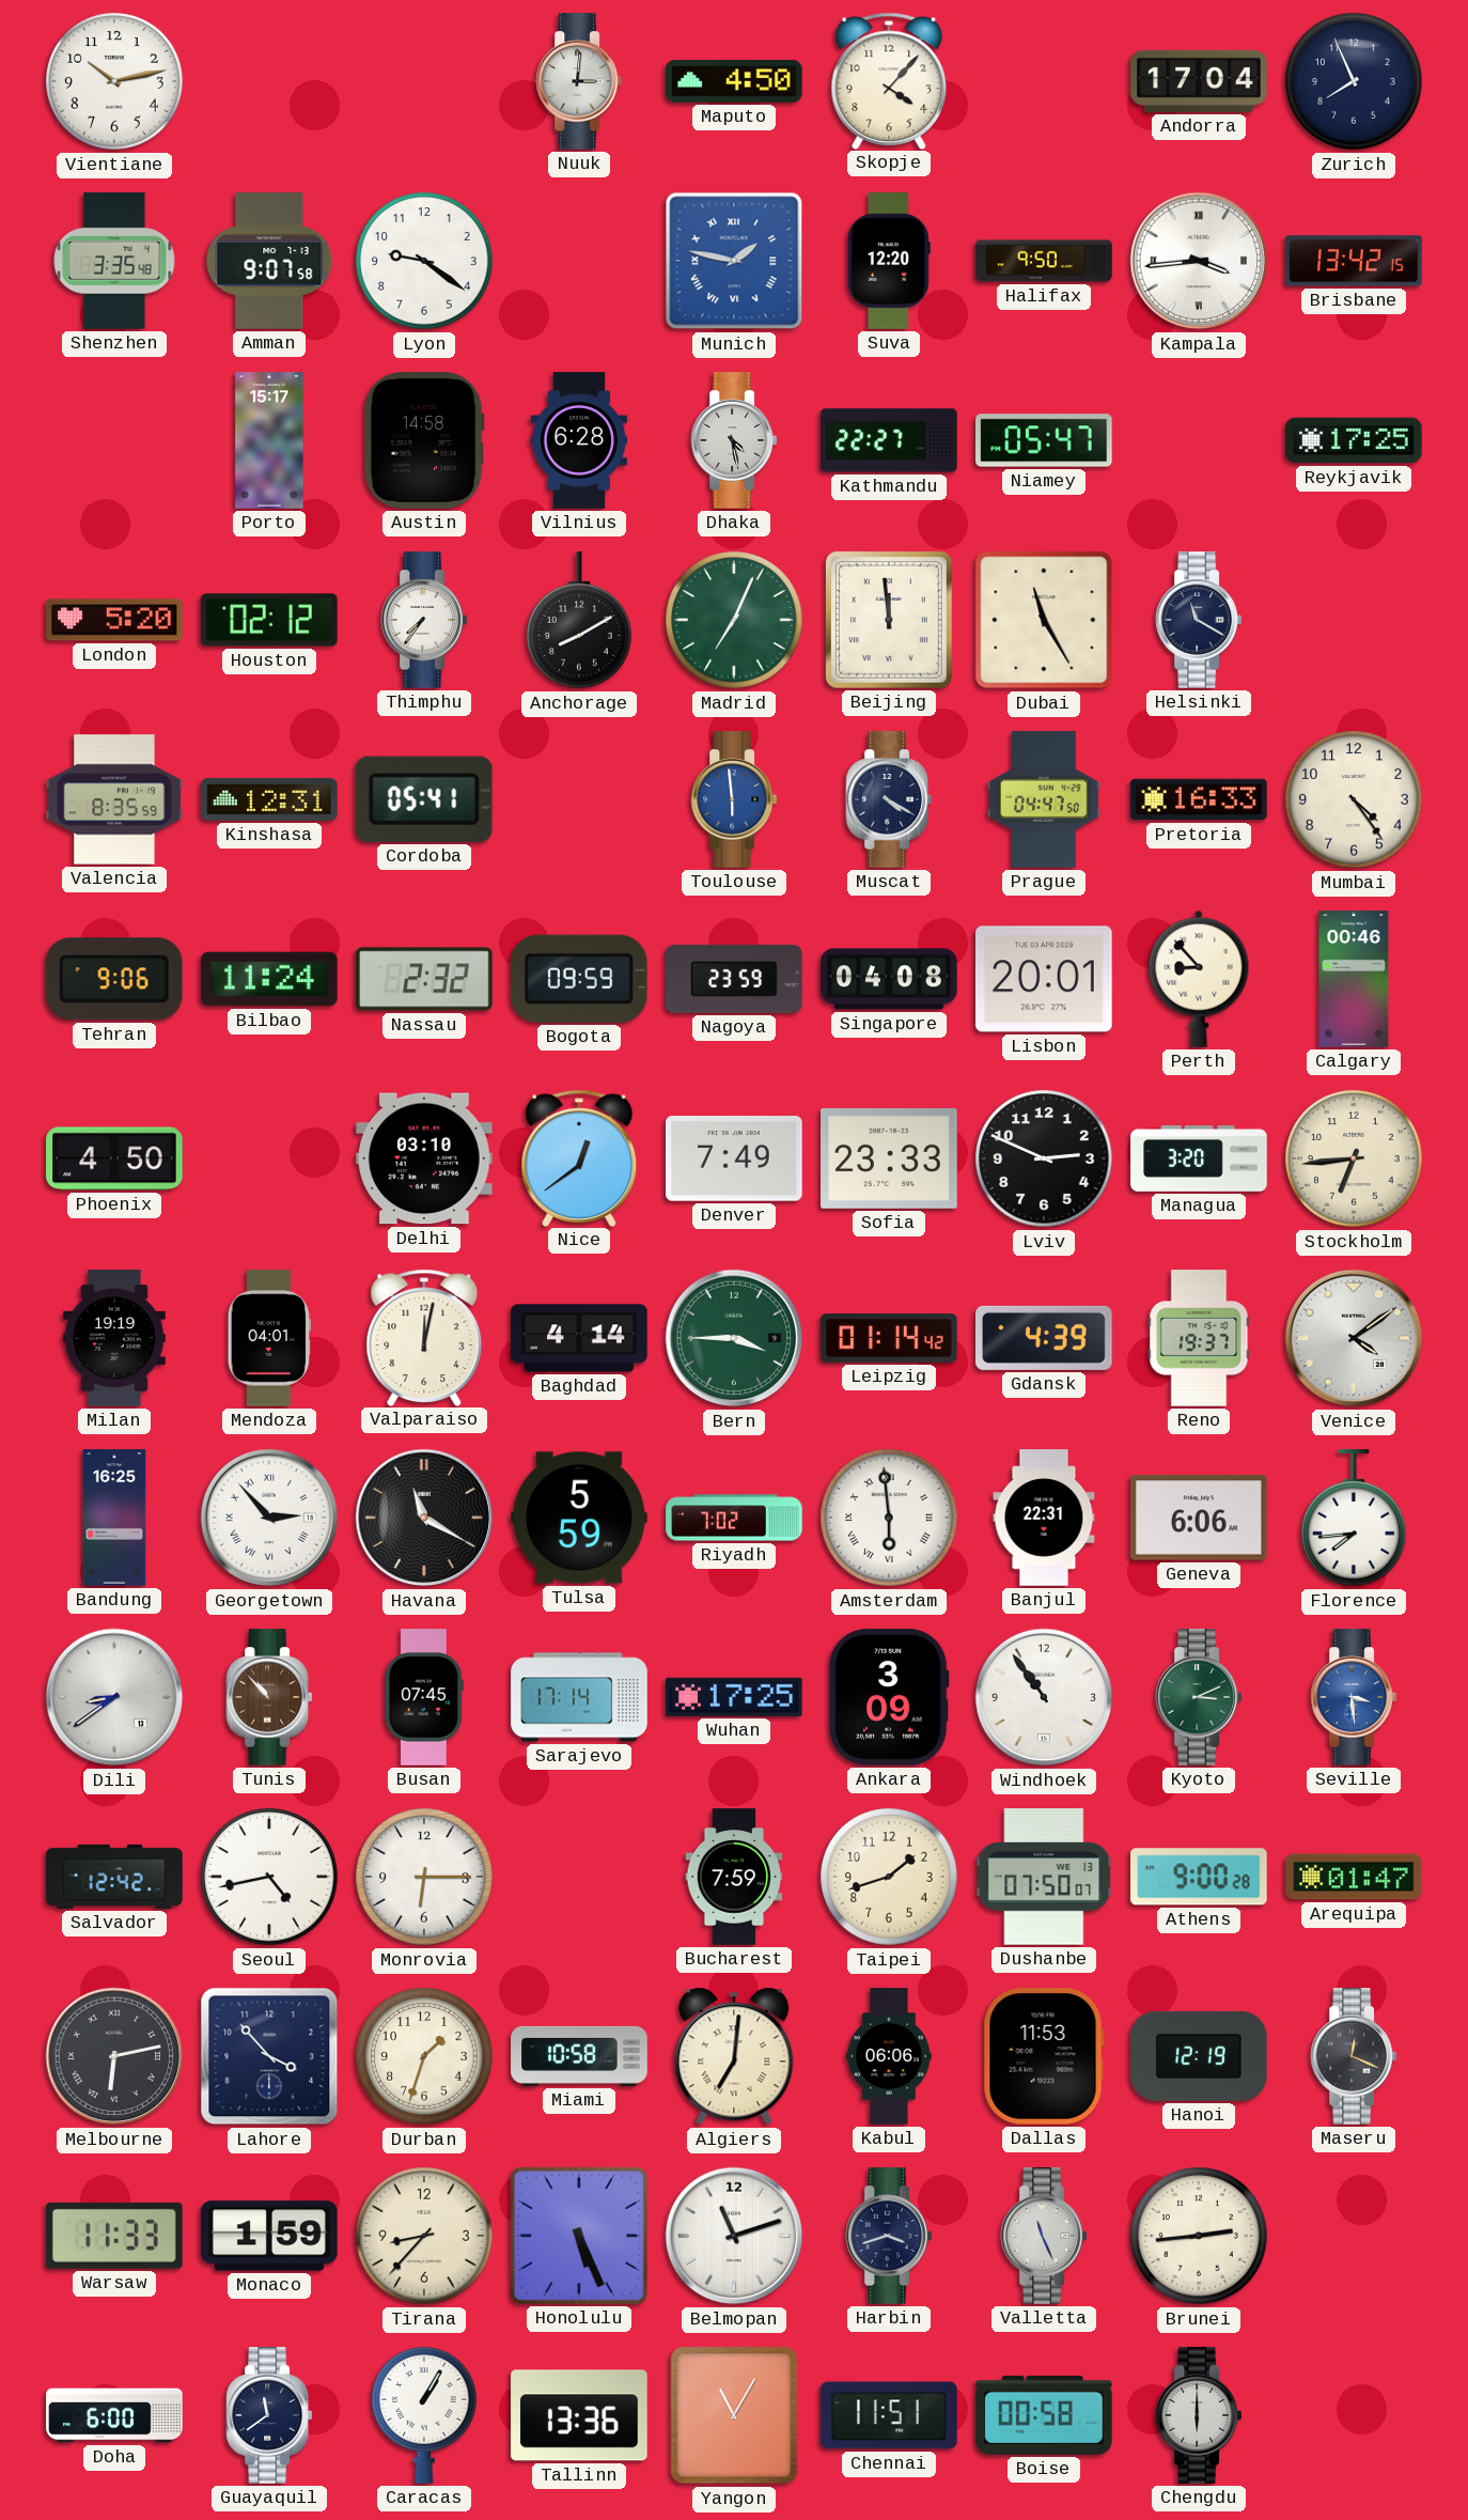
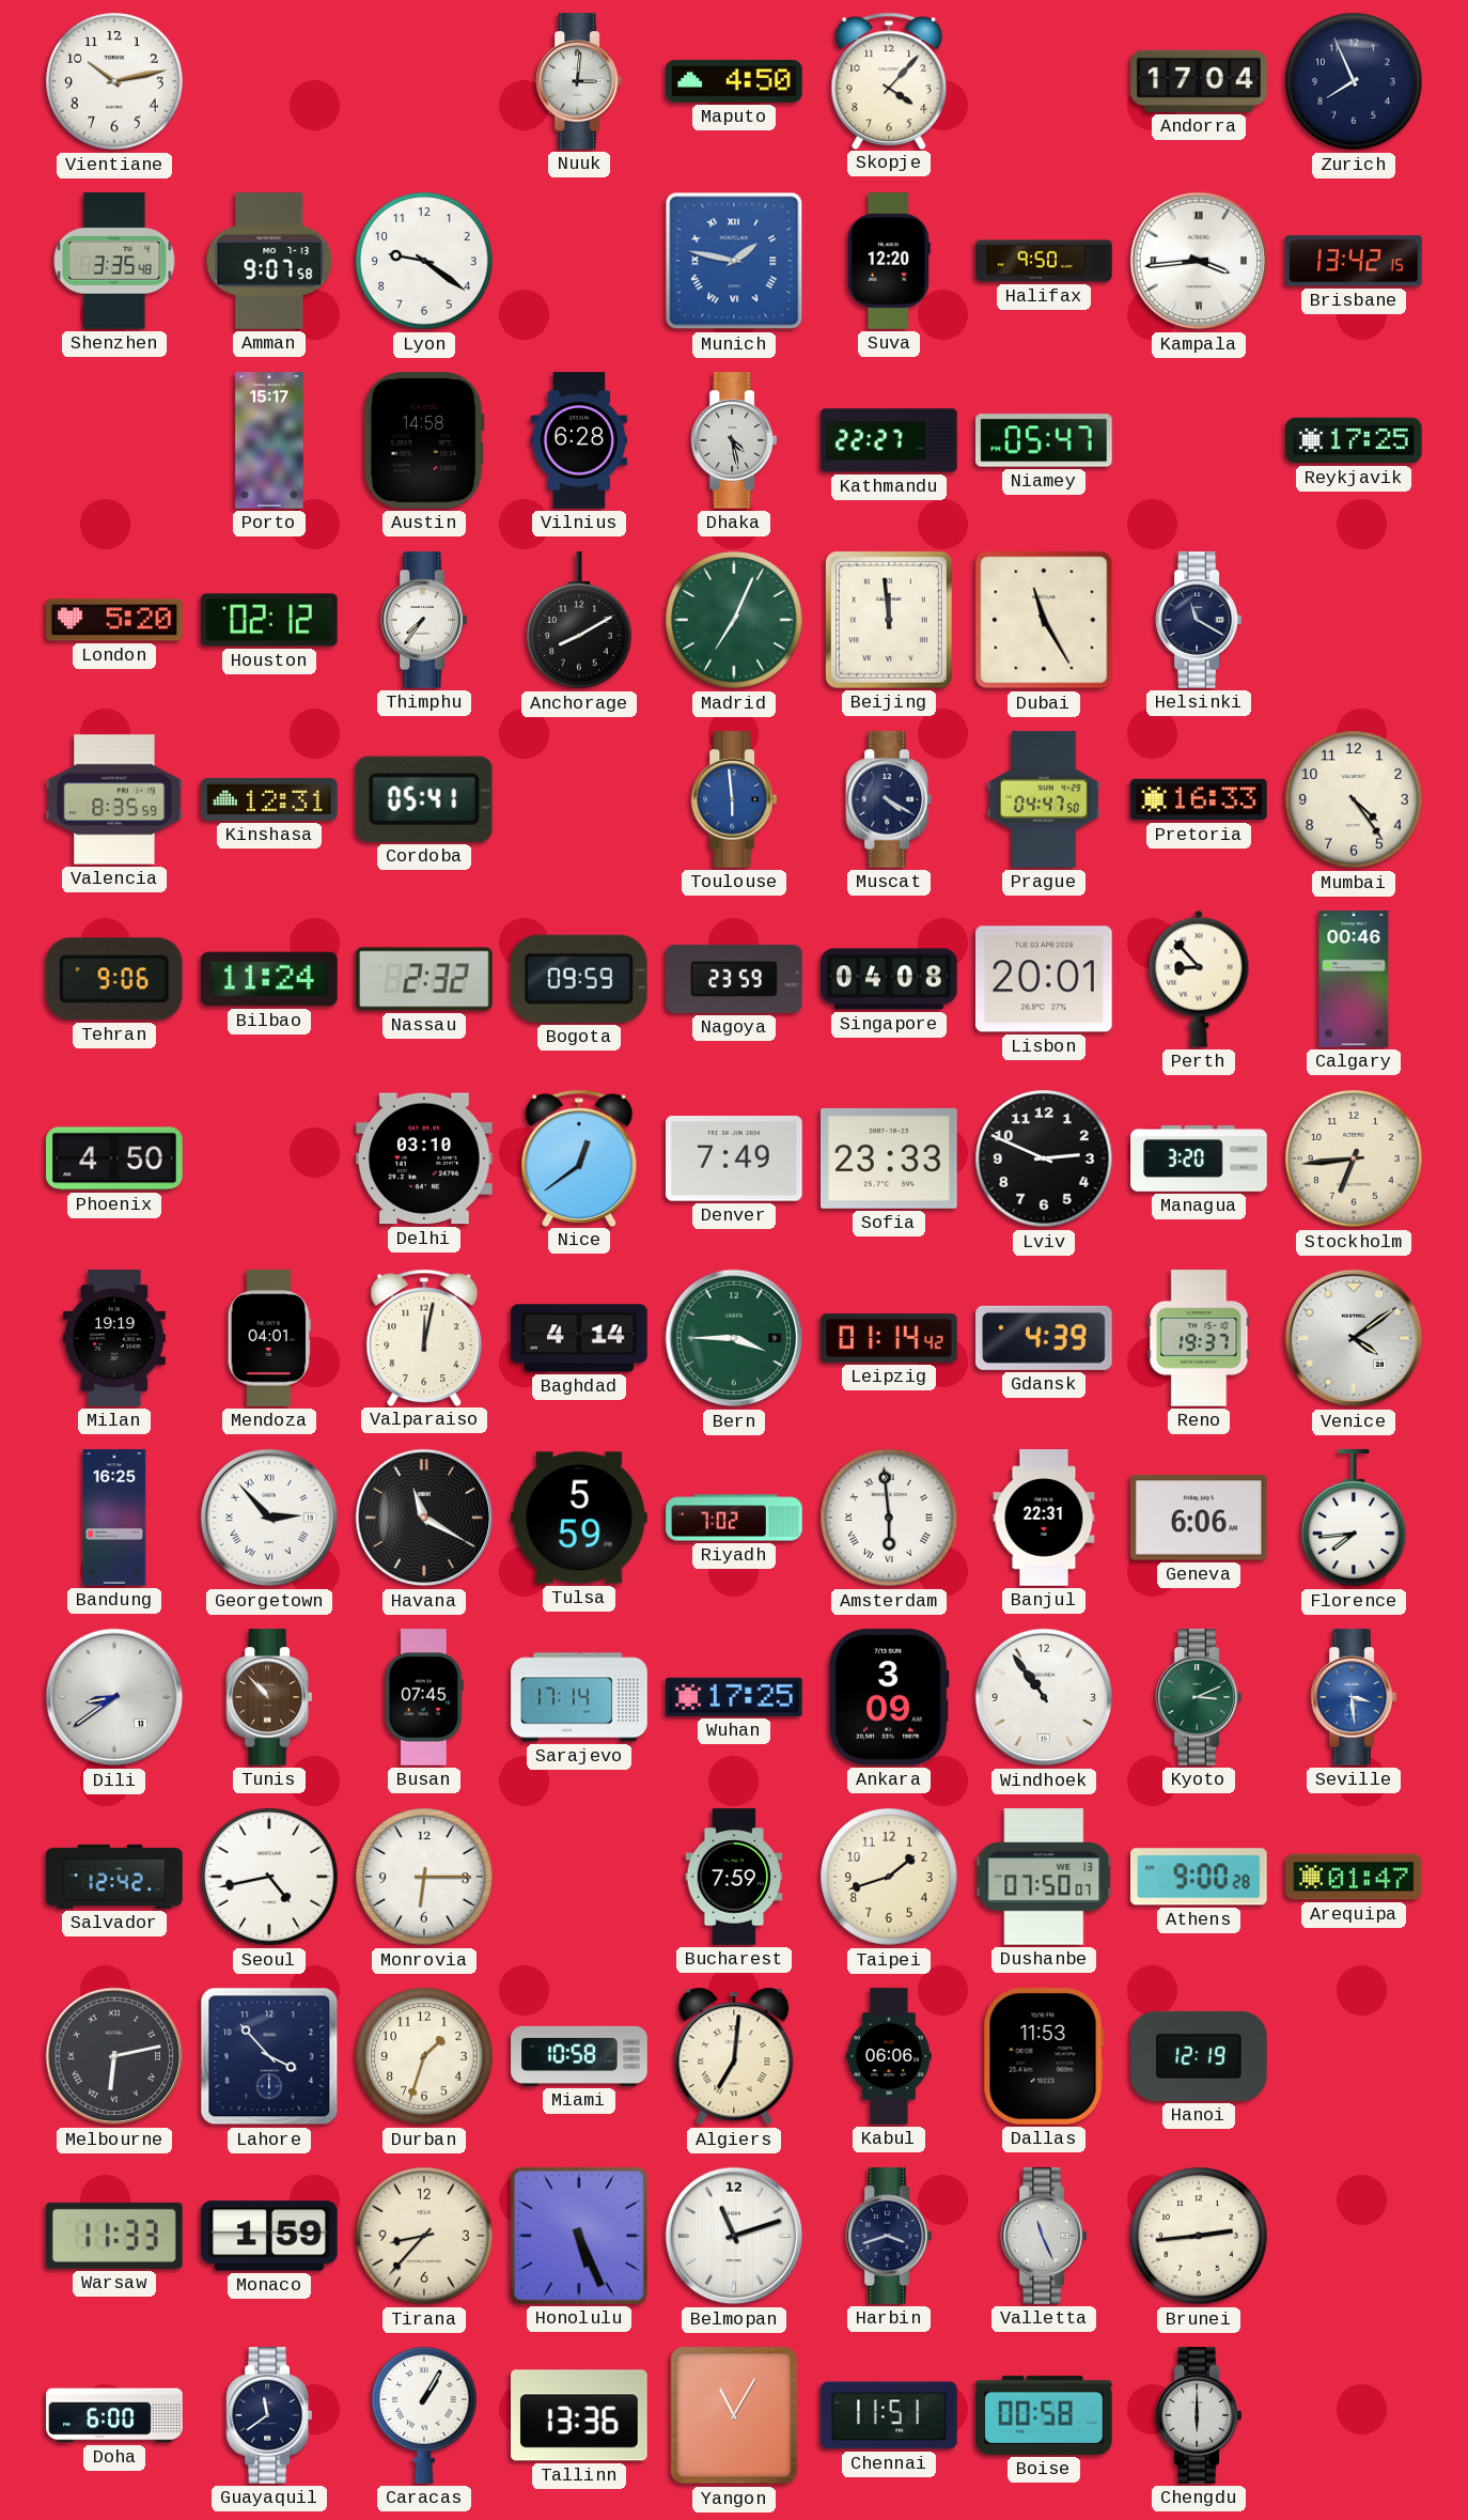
Maseru: 12:19 -> none
